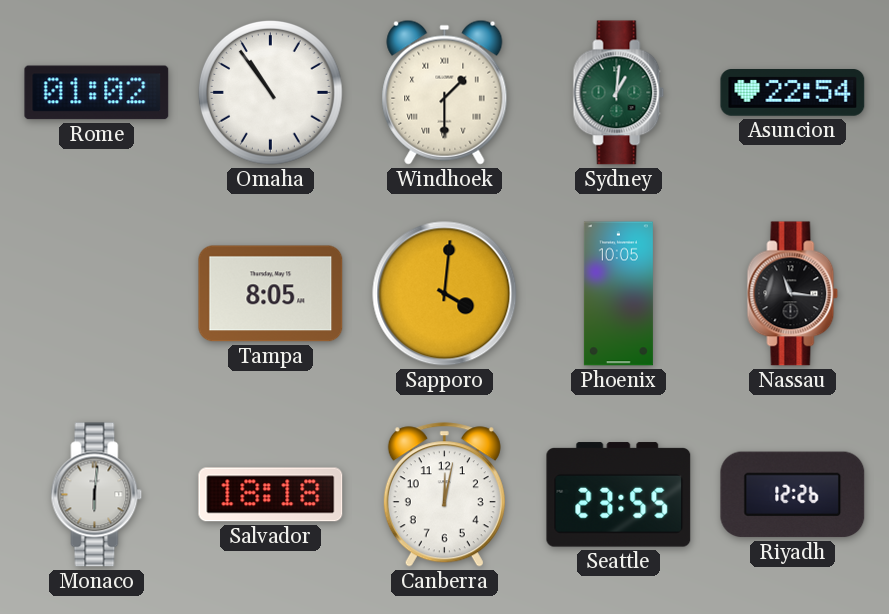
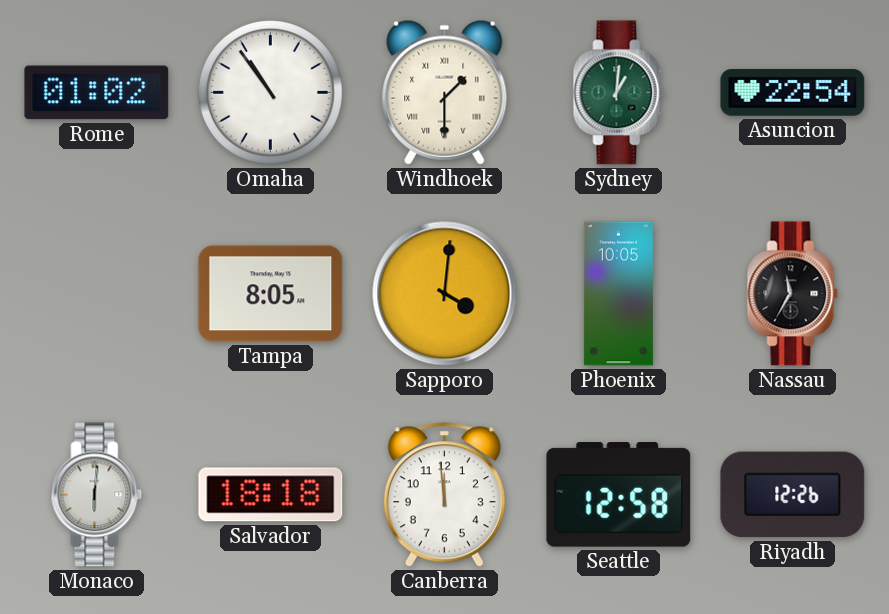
Nassau: 11:16 -> 11:35
Canberra: 12:02 -> 11:59
Seattle: 23:55 -> 12:58
